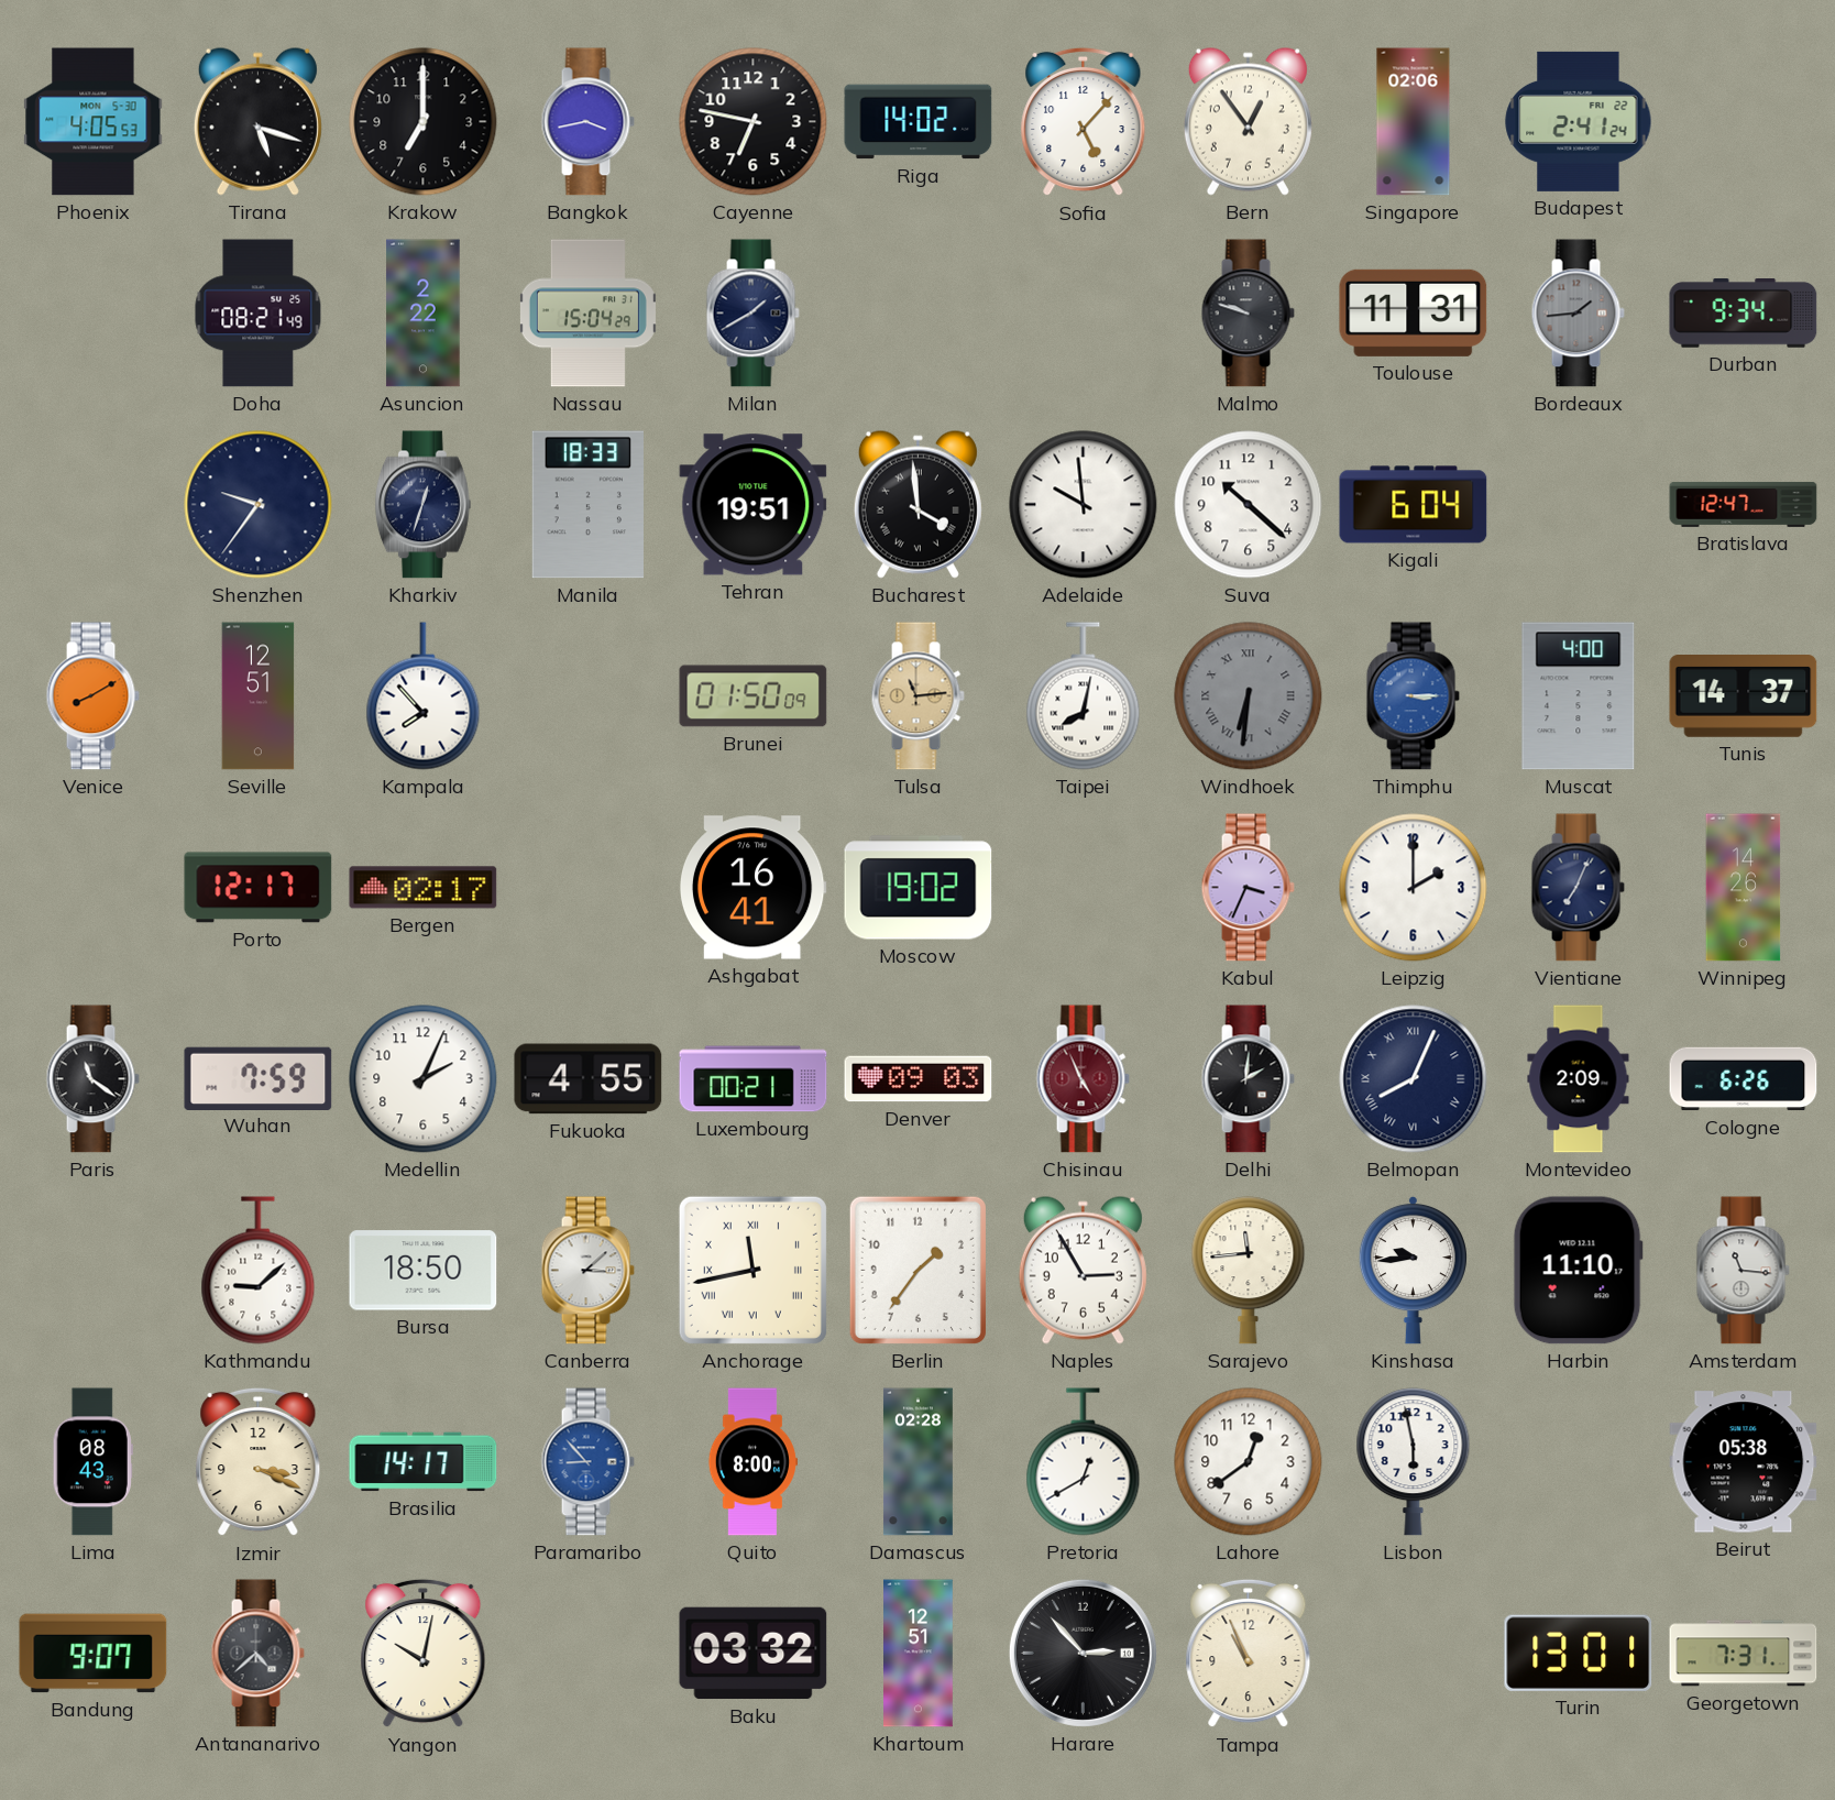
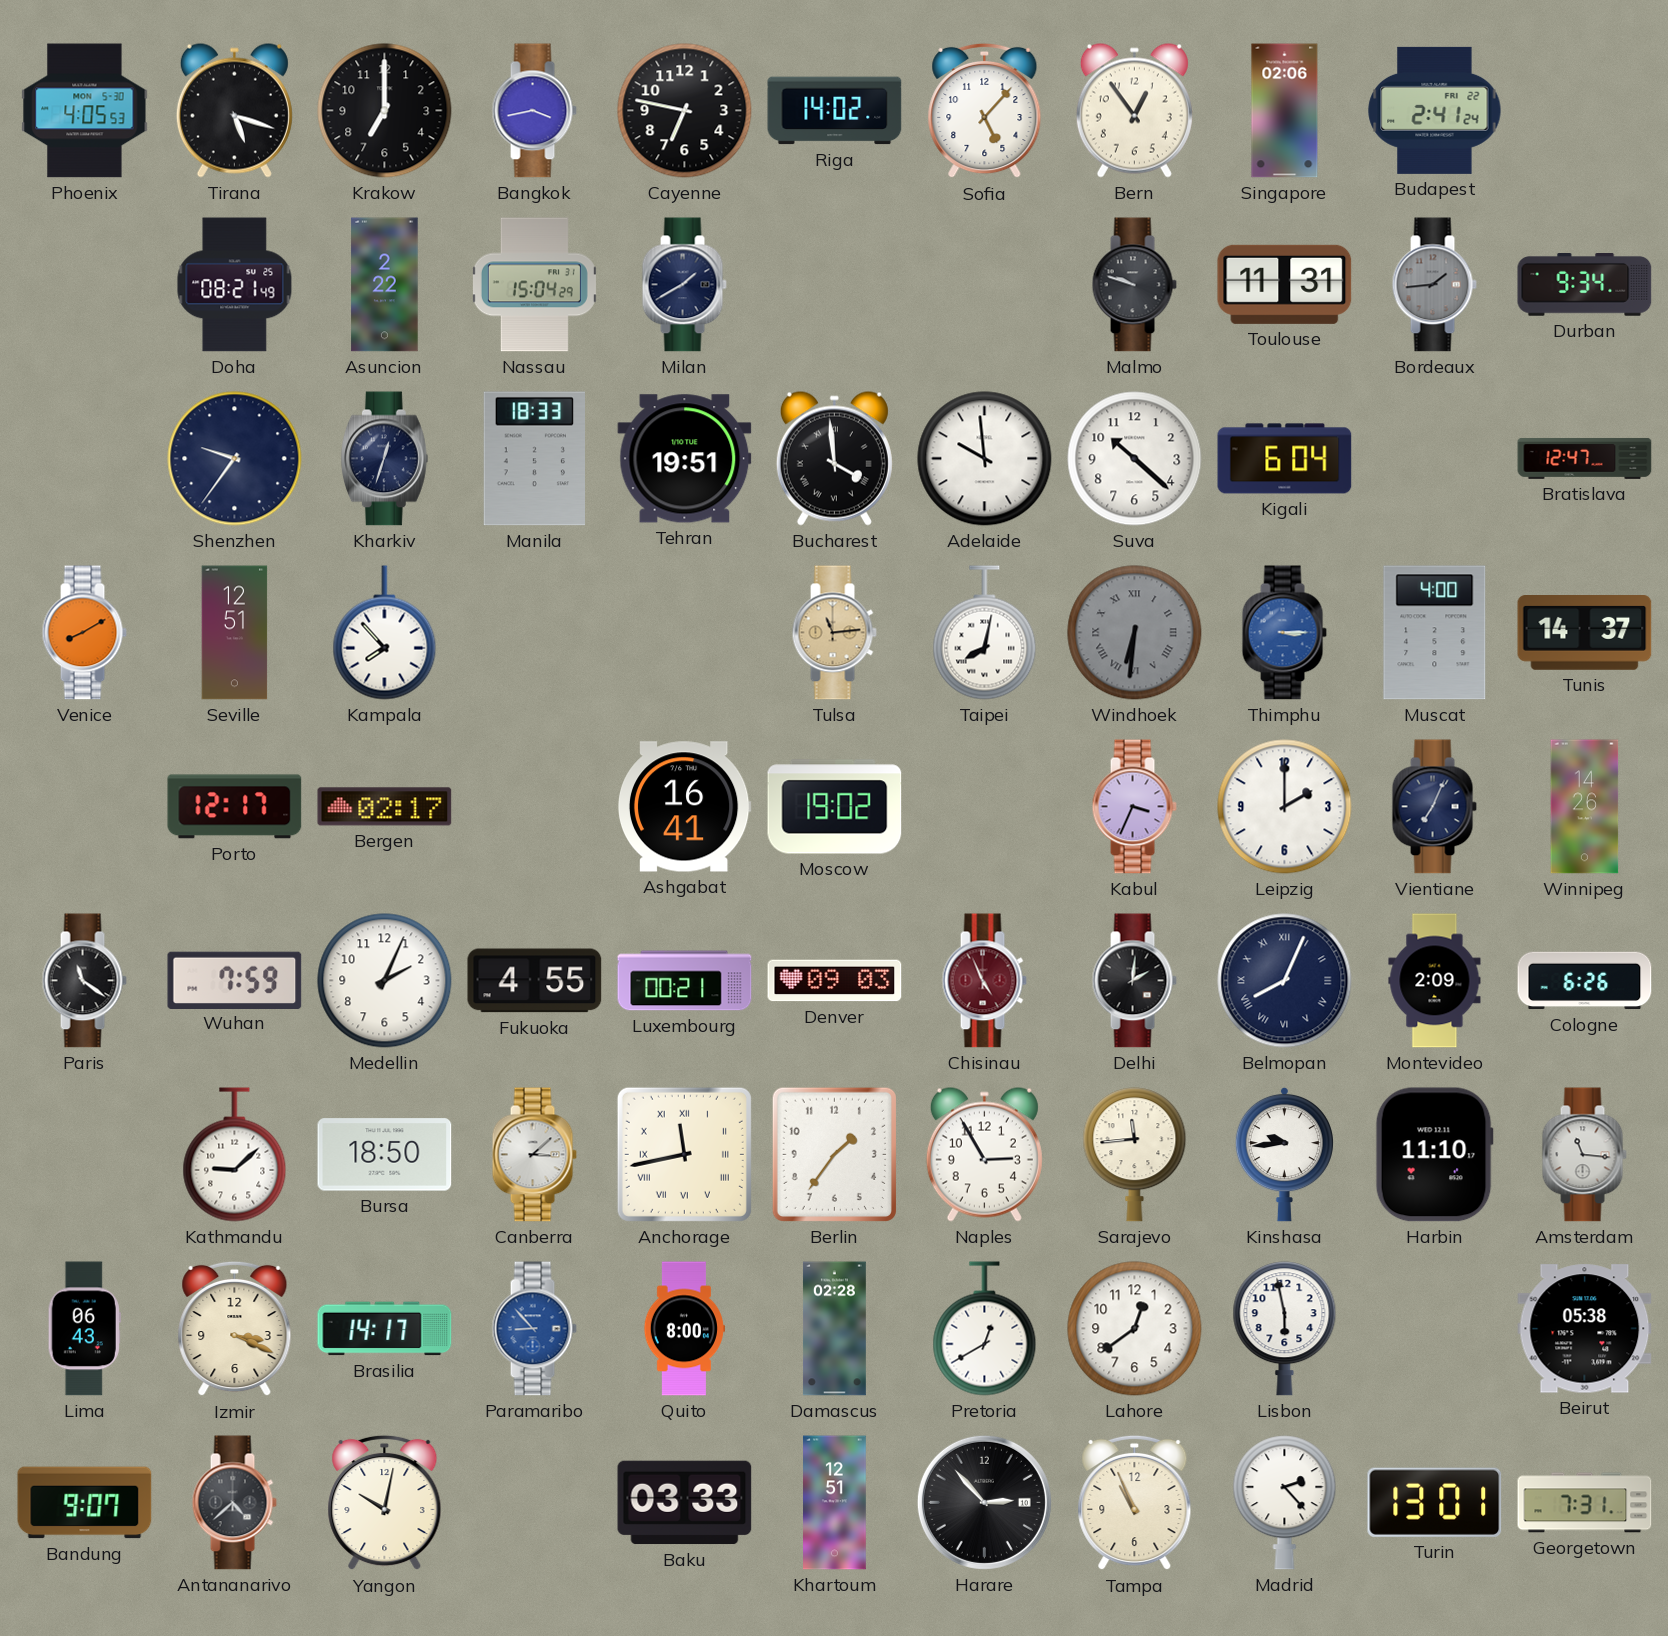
Brunei: 01:50 -> none
Lima: 08:43 -> 06:43
Baku: 03:32 -> 03:33
Madrid: none -> 2:23
